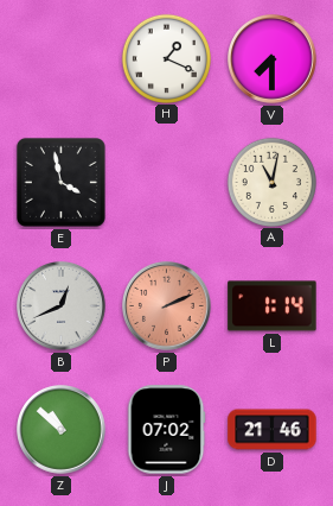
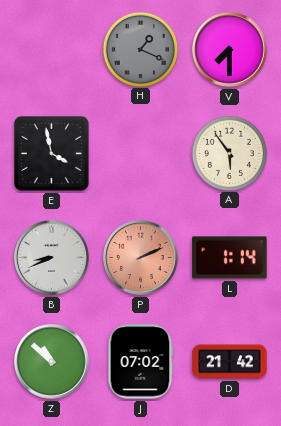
H dial: white -> grey
A: 11:02 -> 5:54
B: 12:41 -> 8:41
D: 21:46 -> 21:42
